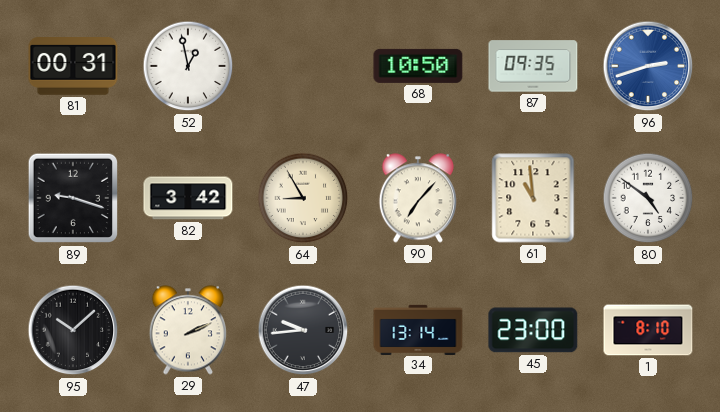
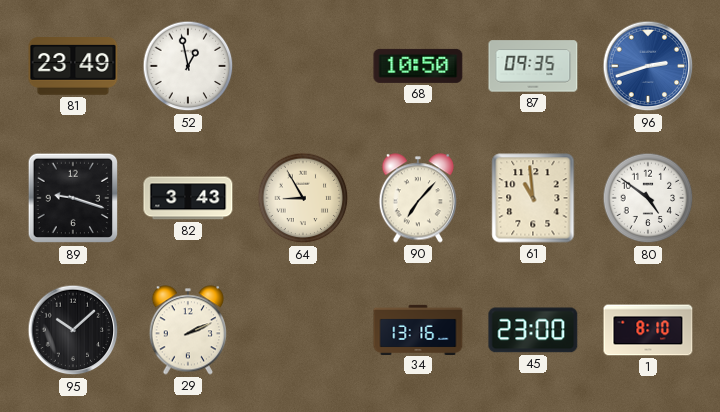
81: 00:31 -> 23:49
82: 3:42 -> 3:43
47: 9:44 -> none
34: 13:14 -> 13:16
